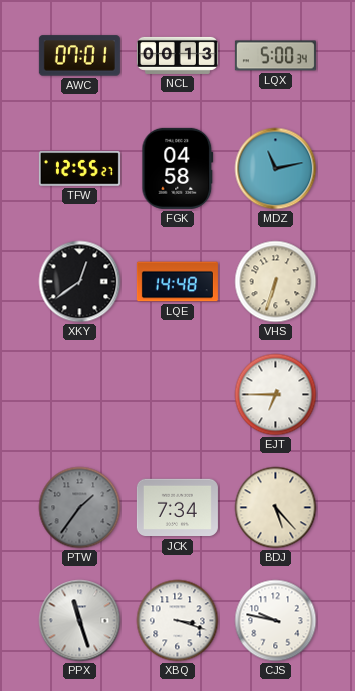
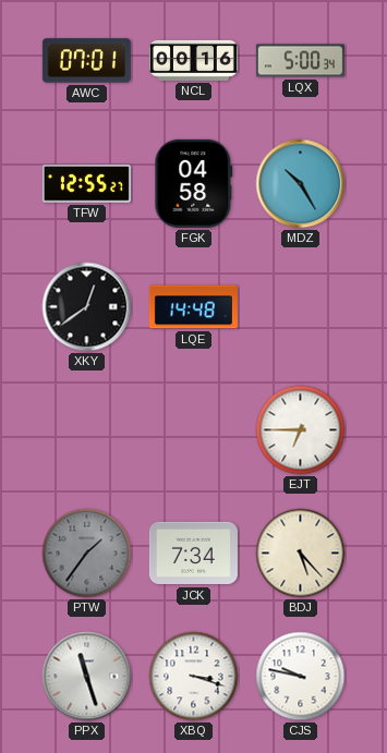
NCL: 00:13 -> 00:16
MDZ: 11:13 -> 10:25
VHS: 6:33 -> none
